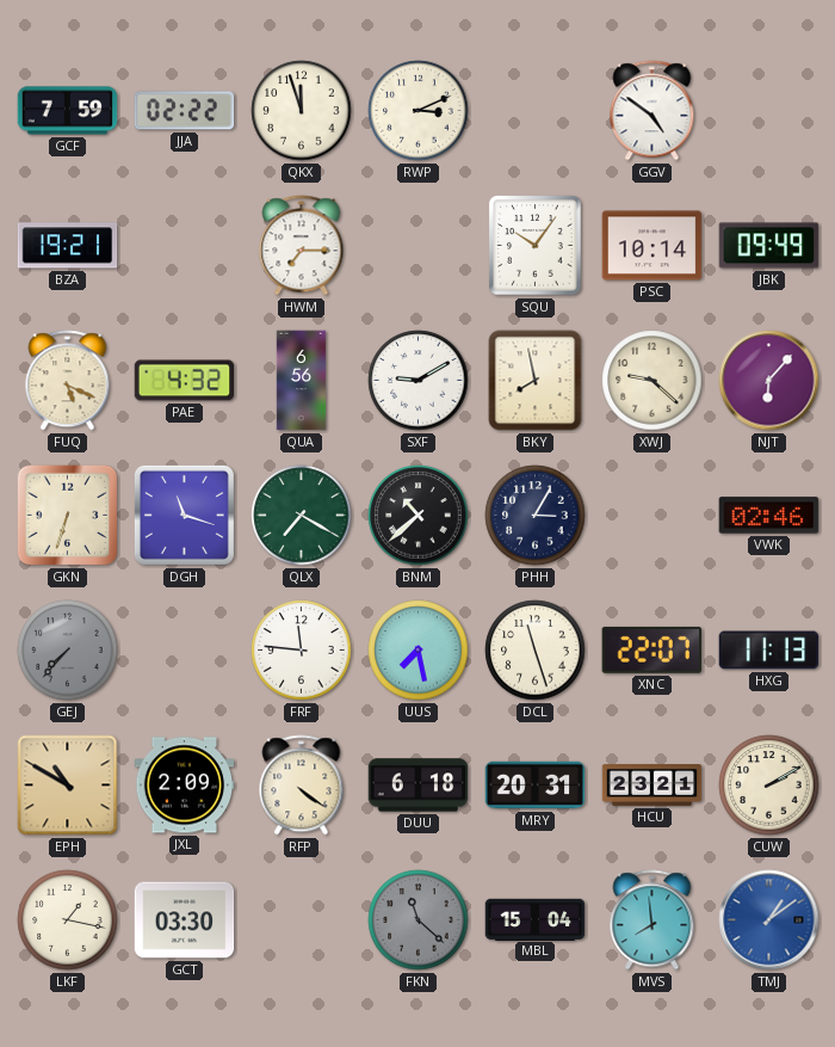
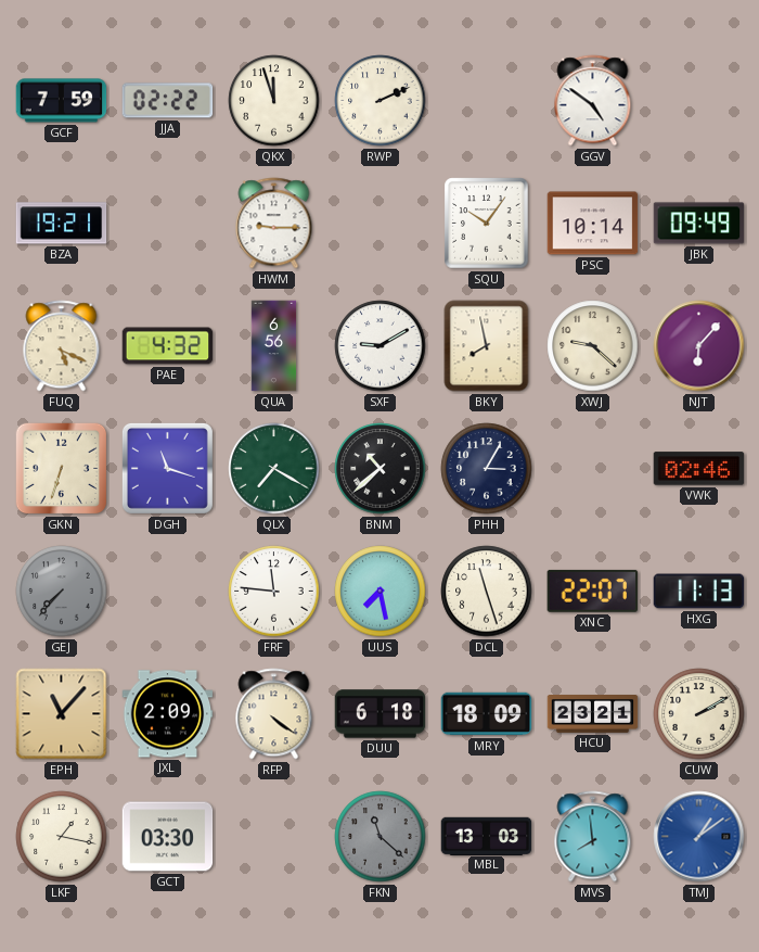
RWP: 3:11 -> 2:11
HWM: 7:15 -> 9:15
EPH: 10:50 -> 11:07
MRY: 20:31 -> 18:09
MBL: 15:04 -> 13:03
